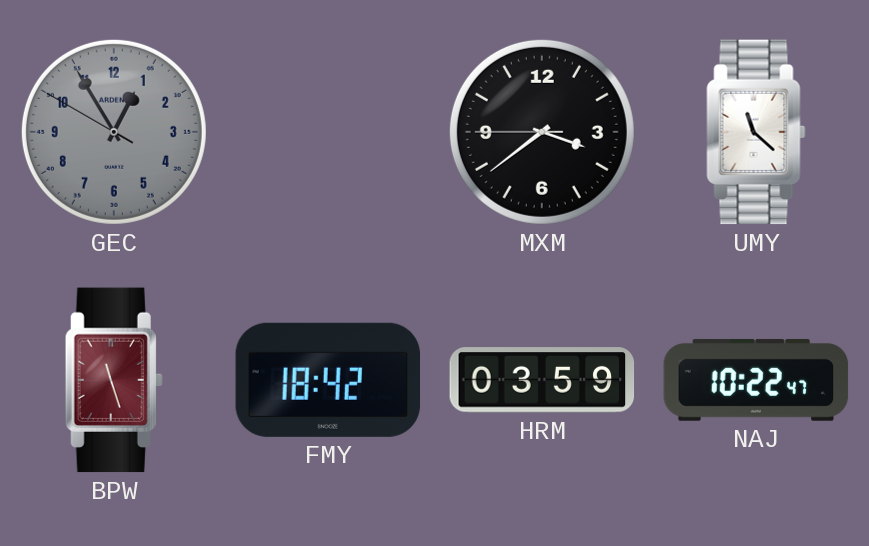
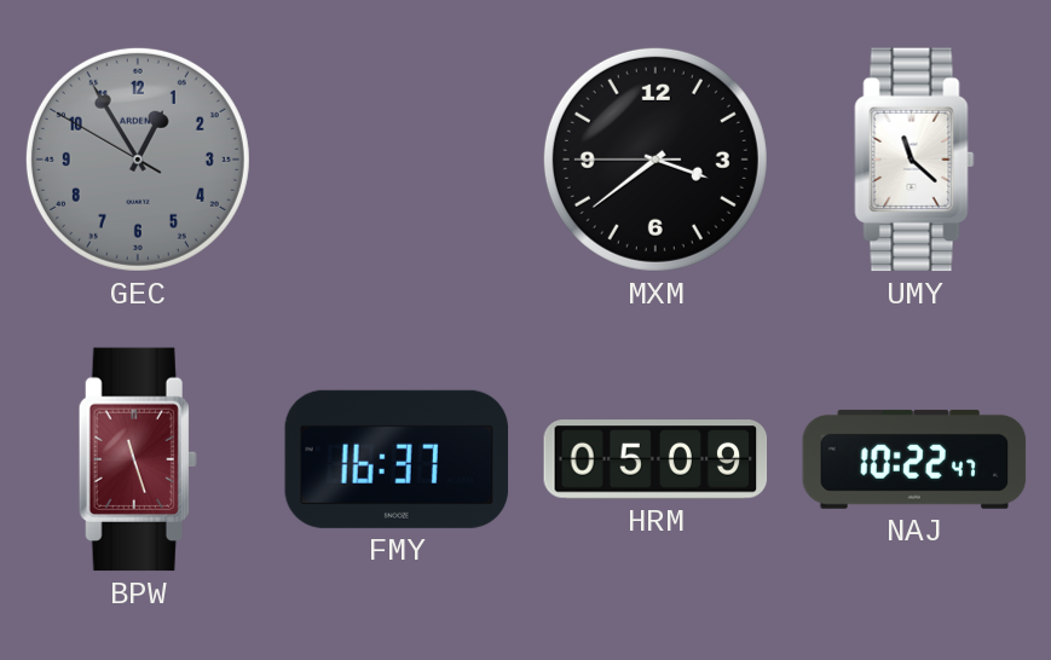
FMY: 18:42 -> 16:37
HRM: 03:59 -> 05:09
